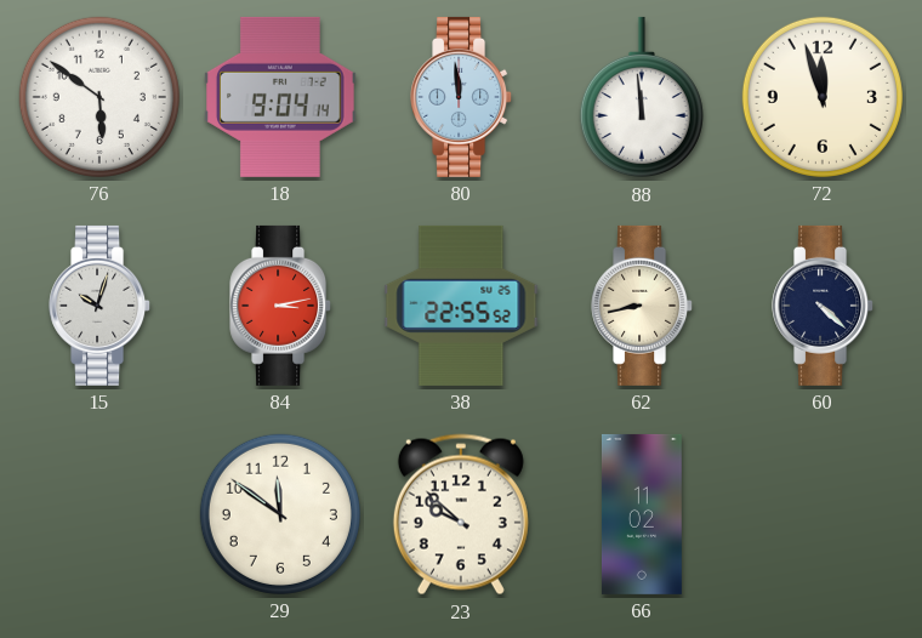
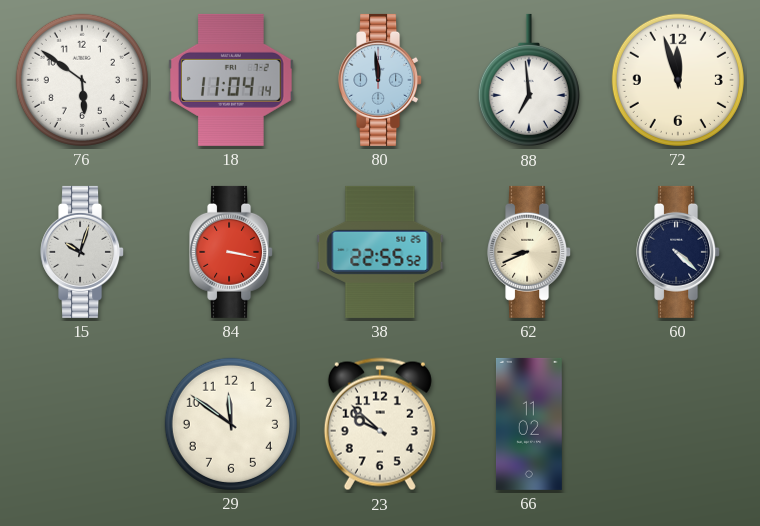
18: 9:04 -> 11:04
88: 11:59 -> 6:59
84: 3:13 -> 3:17
62: 8:43 -> 8:41
